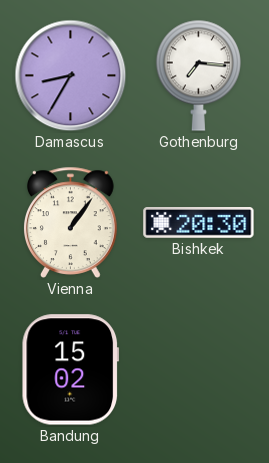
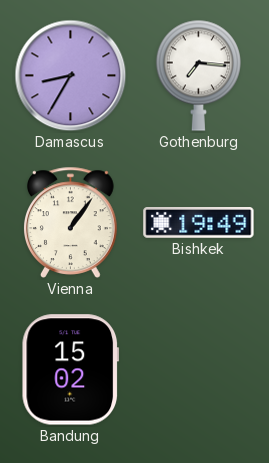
Bishkek: 20:30 -> 19:49
